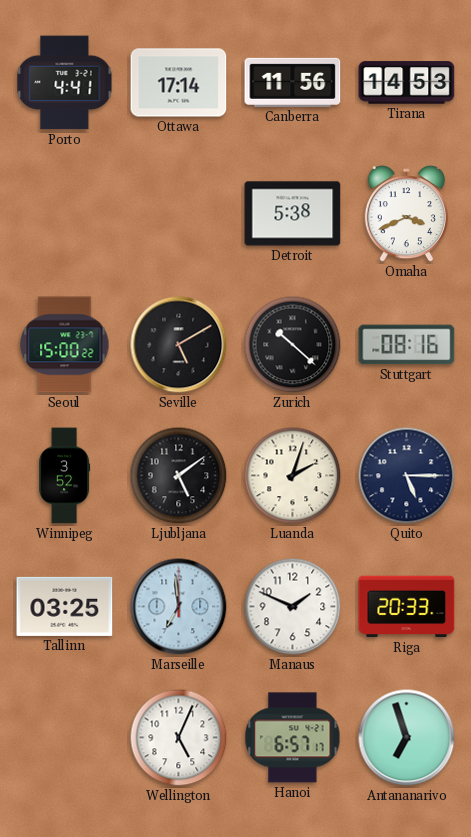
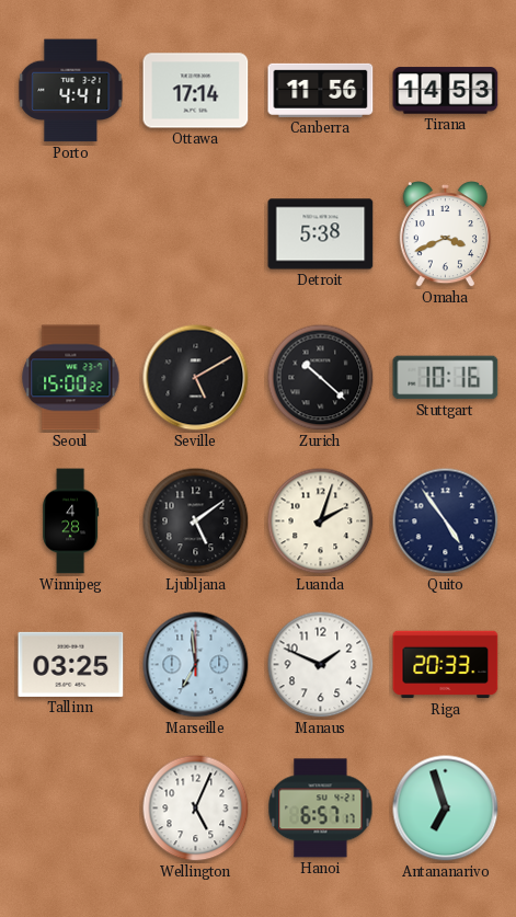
Stuttgart: 08:16 -> 10:16
Winnipeg: 3:52 -> 4:28
Quito: 5:15 -> 4:54
